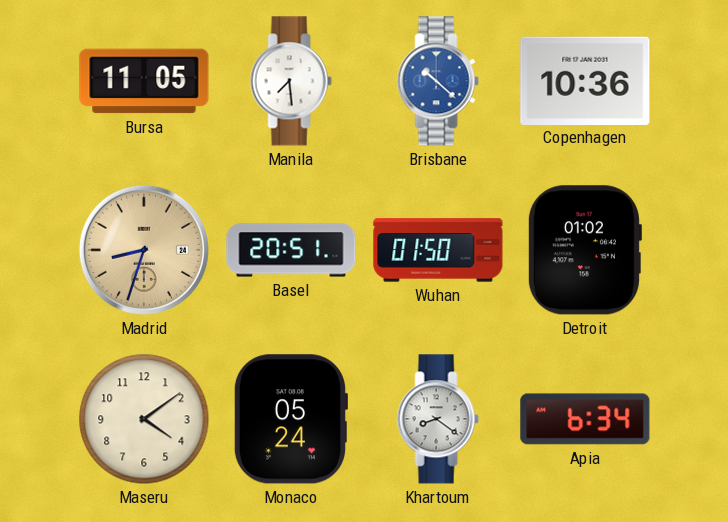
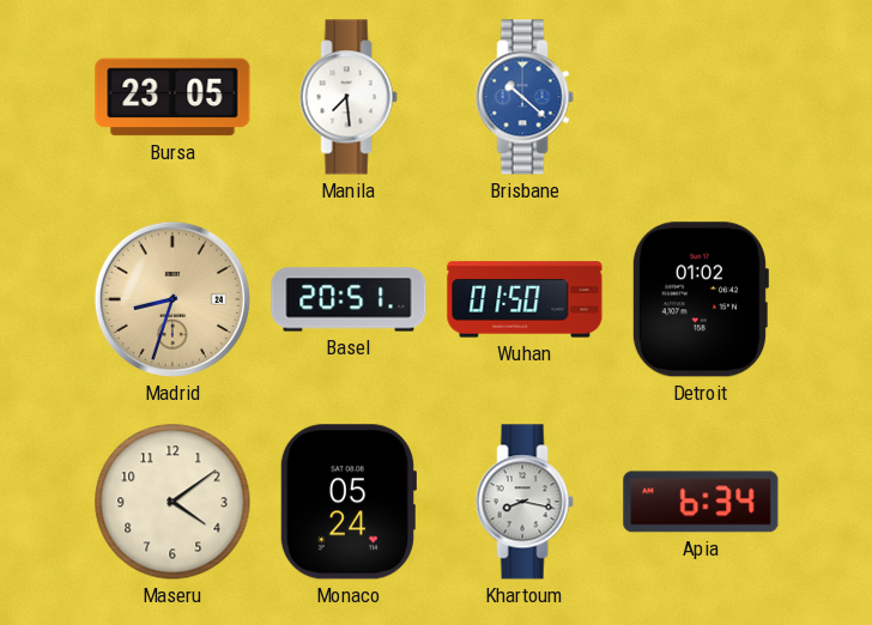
Bursa: 11:05 -> 23:05
Copenhagen: 10:36 -> none
Khartoum: 8:21 -> 8:17
